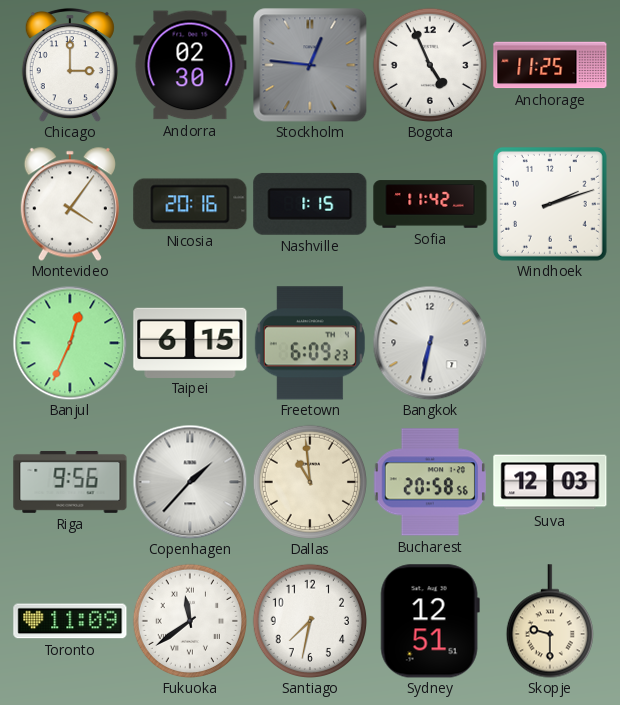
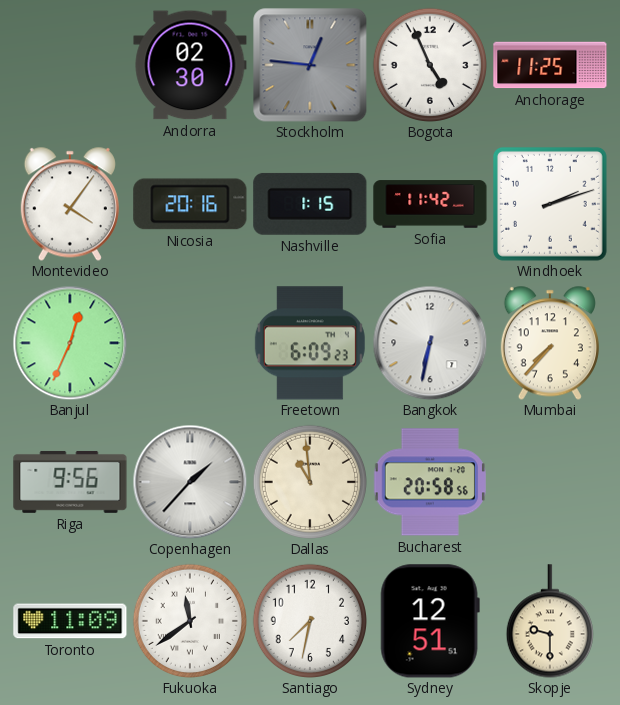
Chicago: 3:00 -> none
Taipei: 6:15 -> none
Mumbai: none -> 7:37
Suva: 12:03 -> none
